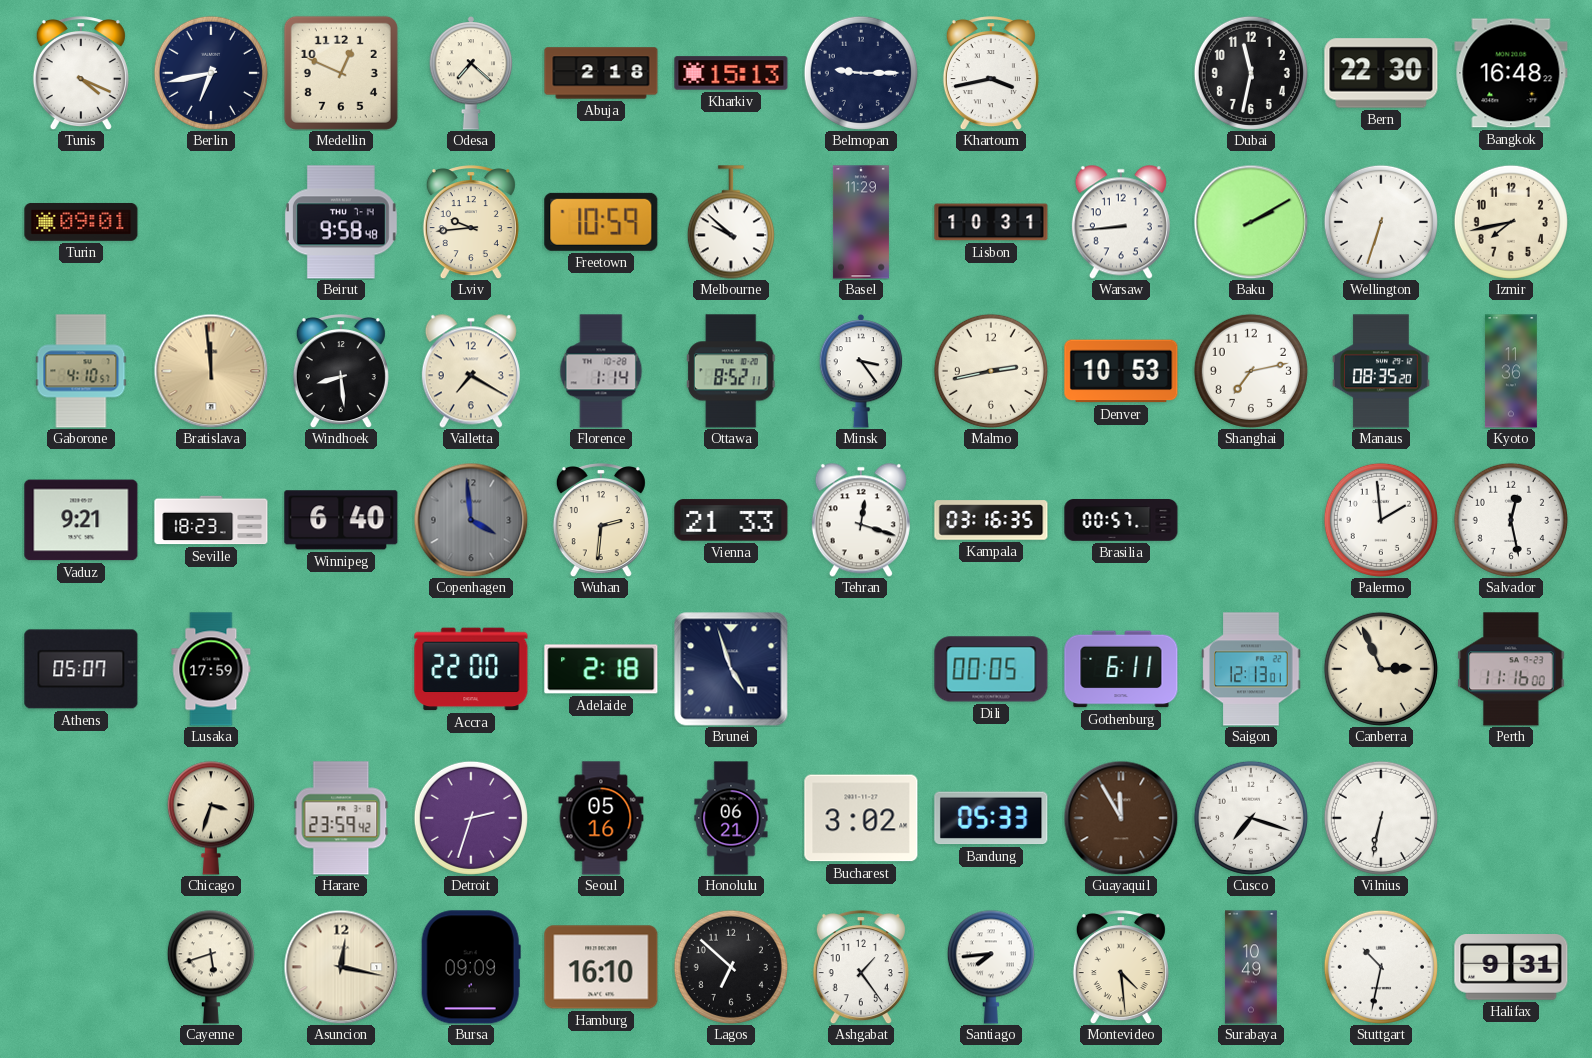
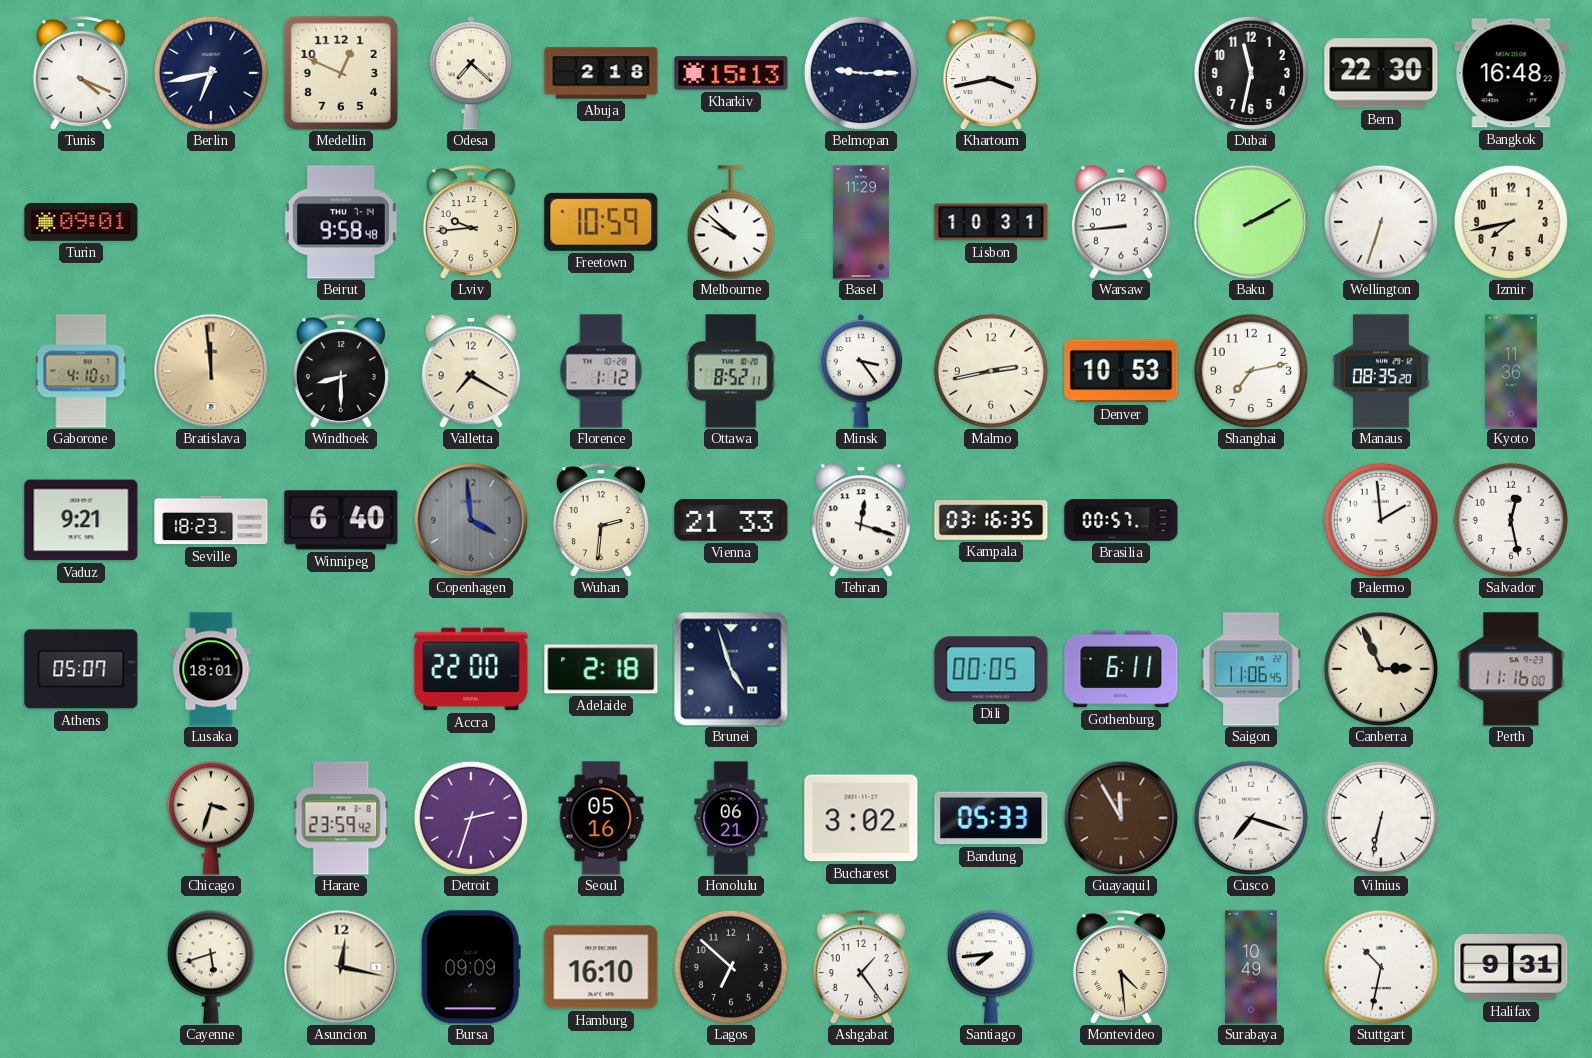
Windhoek: 8:29 -> 8:30
Florence: 1:14 -> 1:12
Lusaka: 17:59 -> 18:01
Saigon: 12:13 -> 11:06
